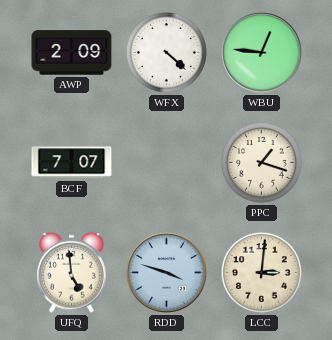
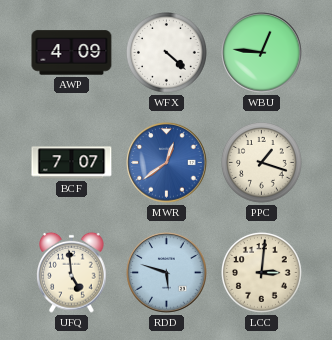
AWP: 2:09 -> 4:09
MWR: none -> 12:39
RDD: 3:48 -> 5:48
